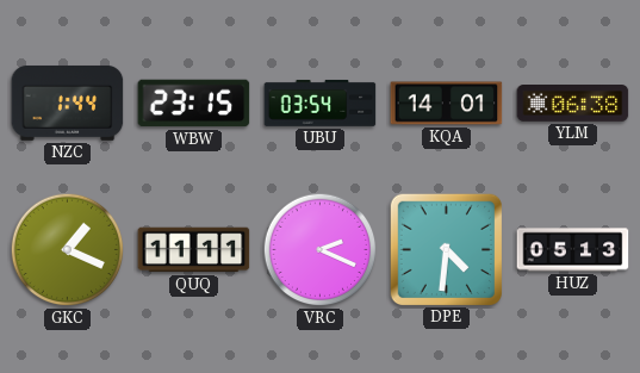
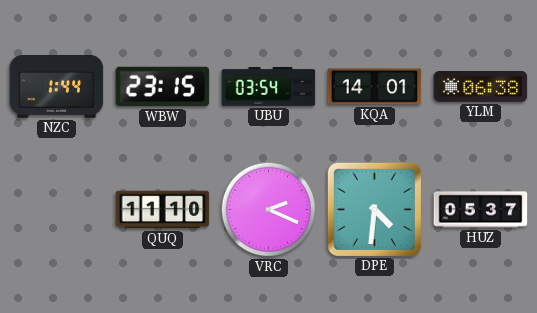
GKC: 1:19 -> none
QUQ: 11:11 -> 11:10
HUZ: 05:13 -> 05:37
